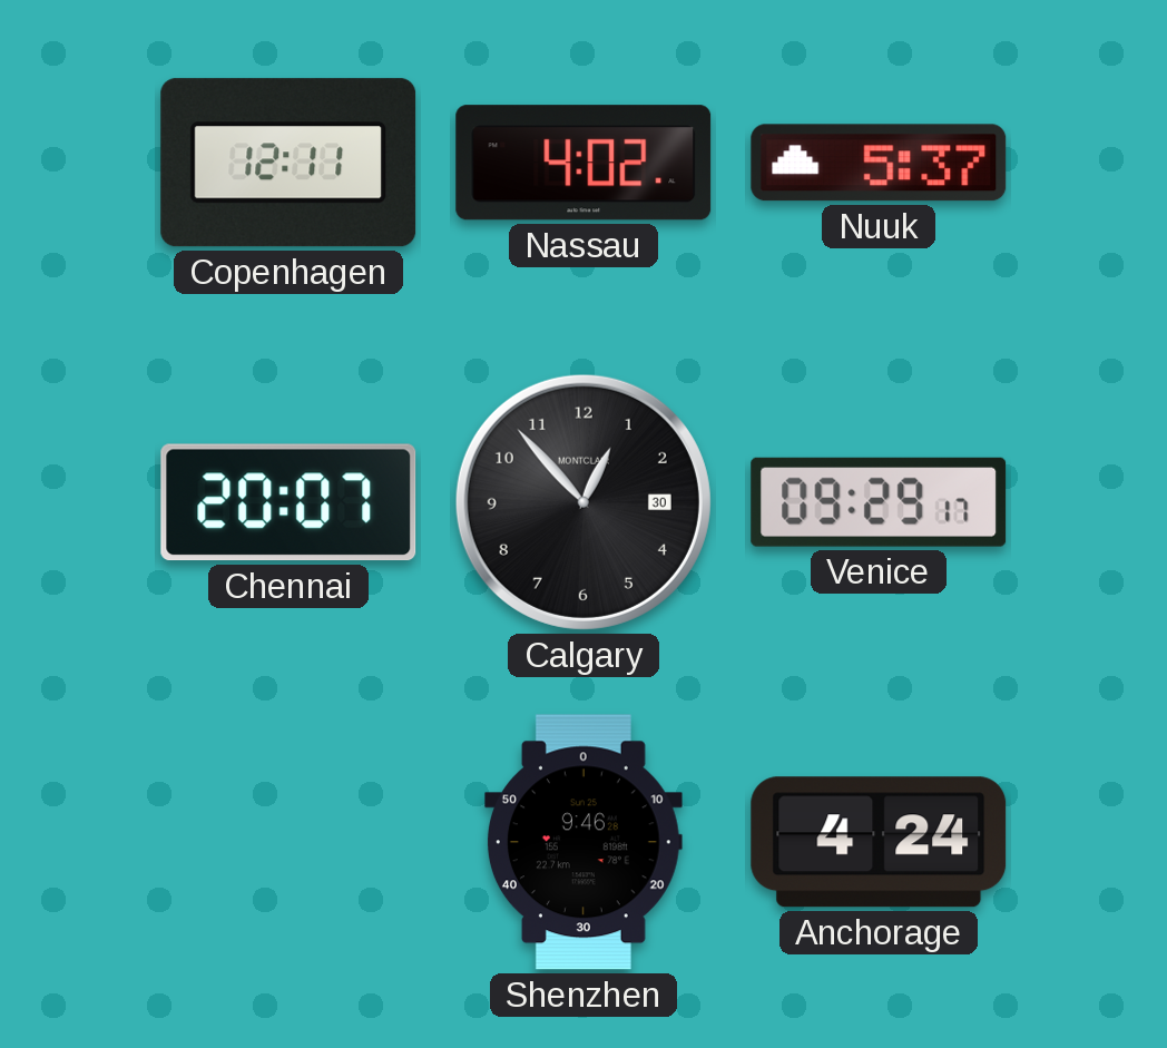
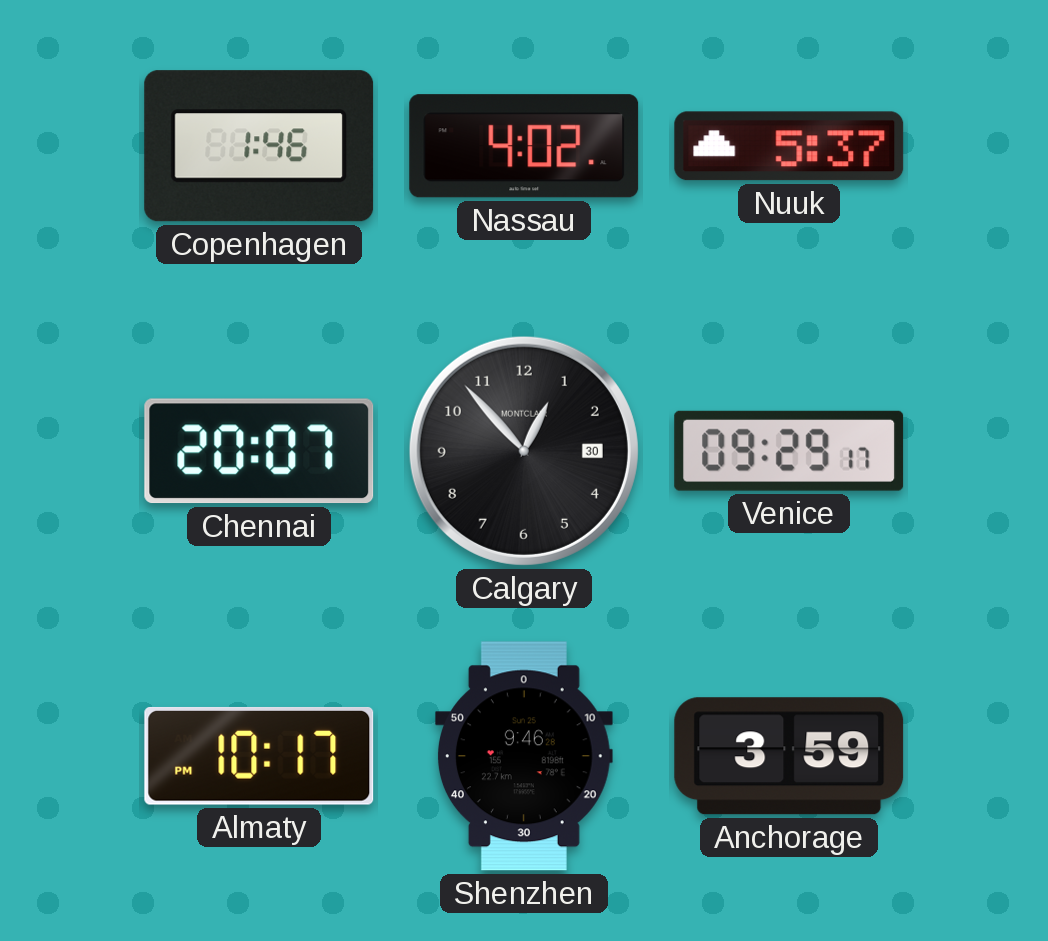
Copenhagen: 12:11 -> 1:46
Almaty: none -> 10:17
Anchorage: 4:24 -> 3:59
